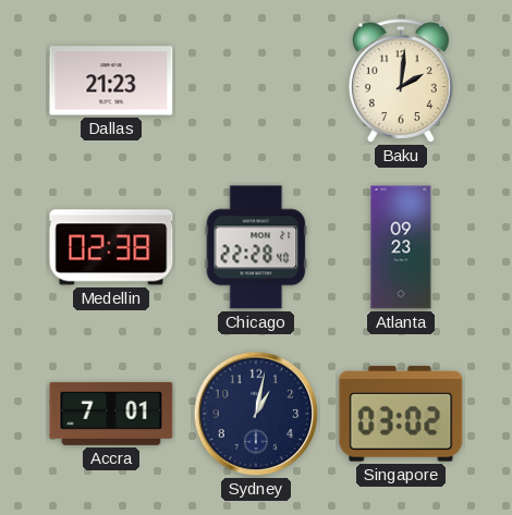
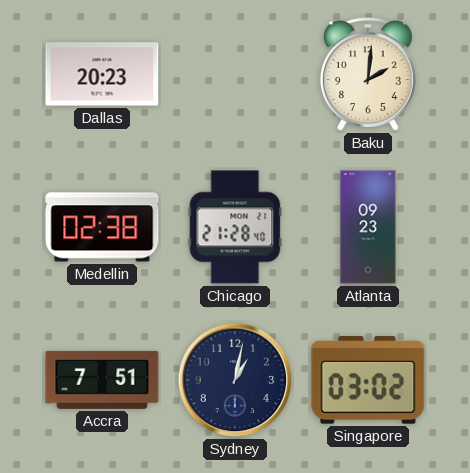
Dallas: 21:23 -> 20:23
Chicago: 22:28 -> 21:28
Accra: 7:01 -> 7:51
